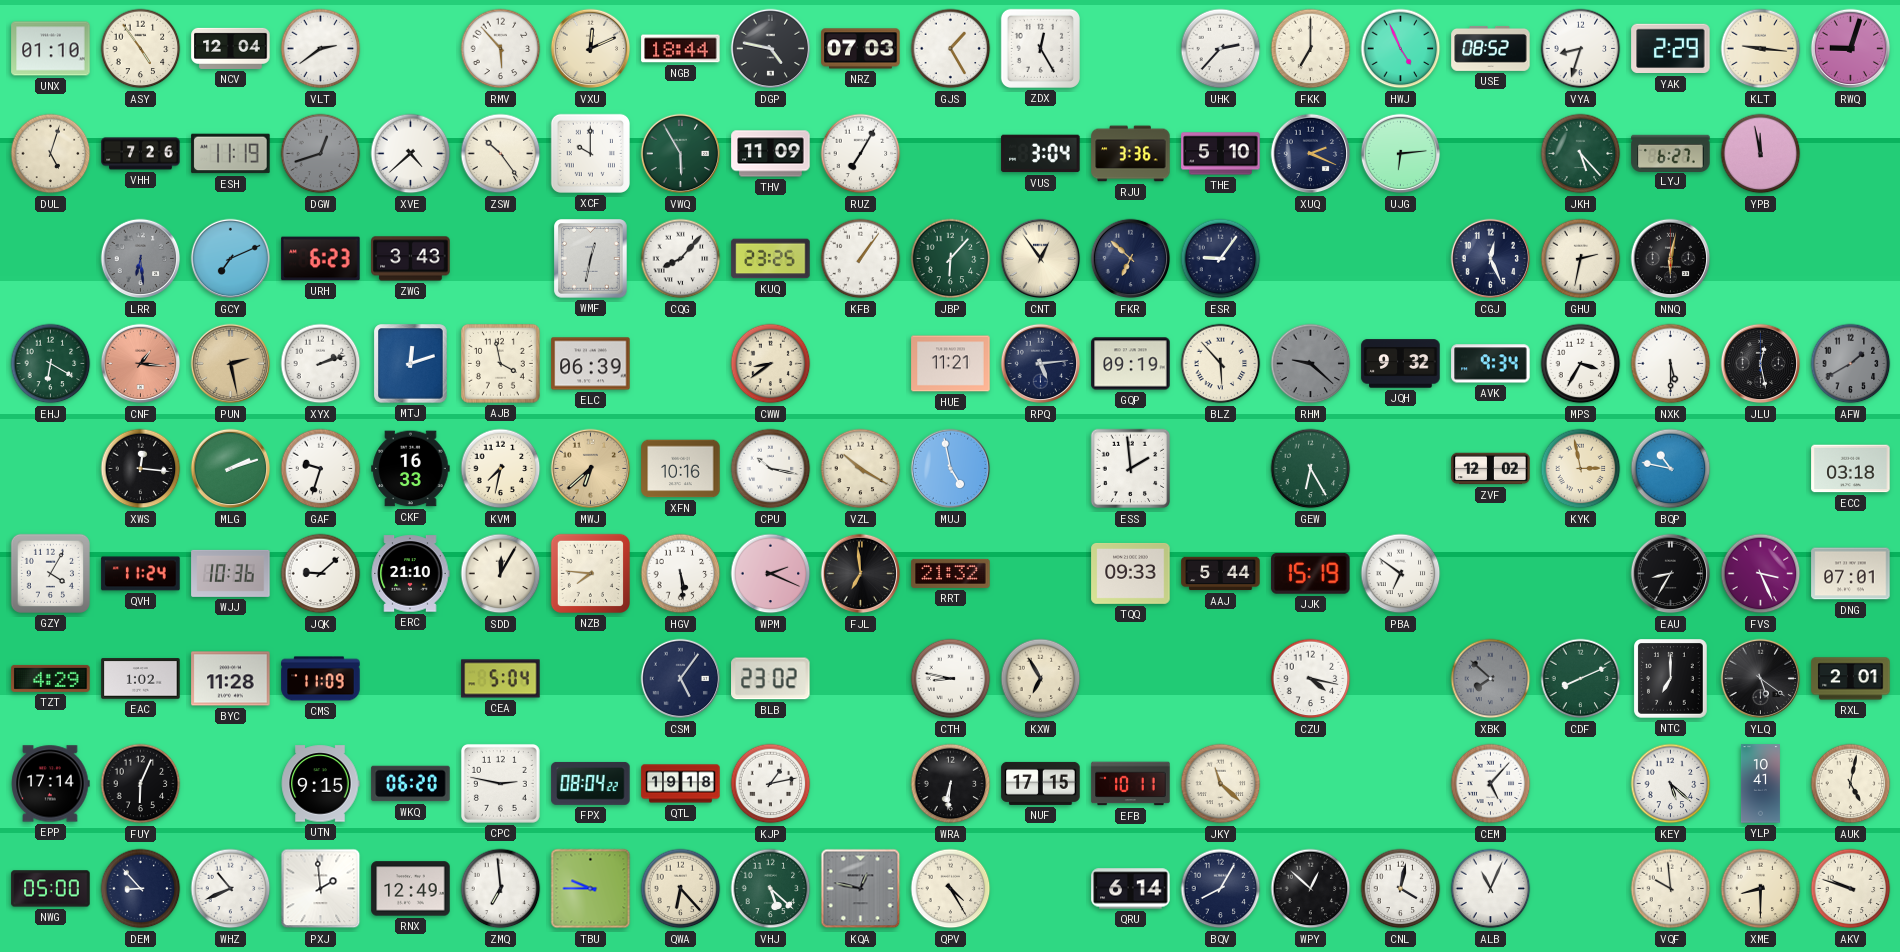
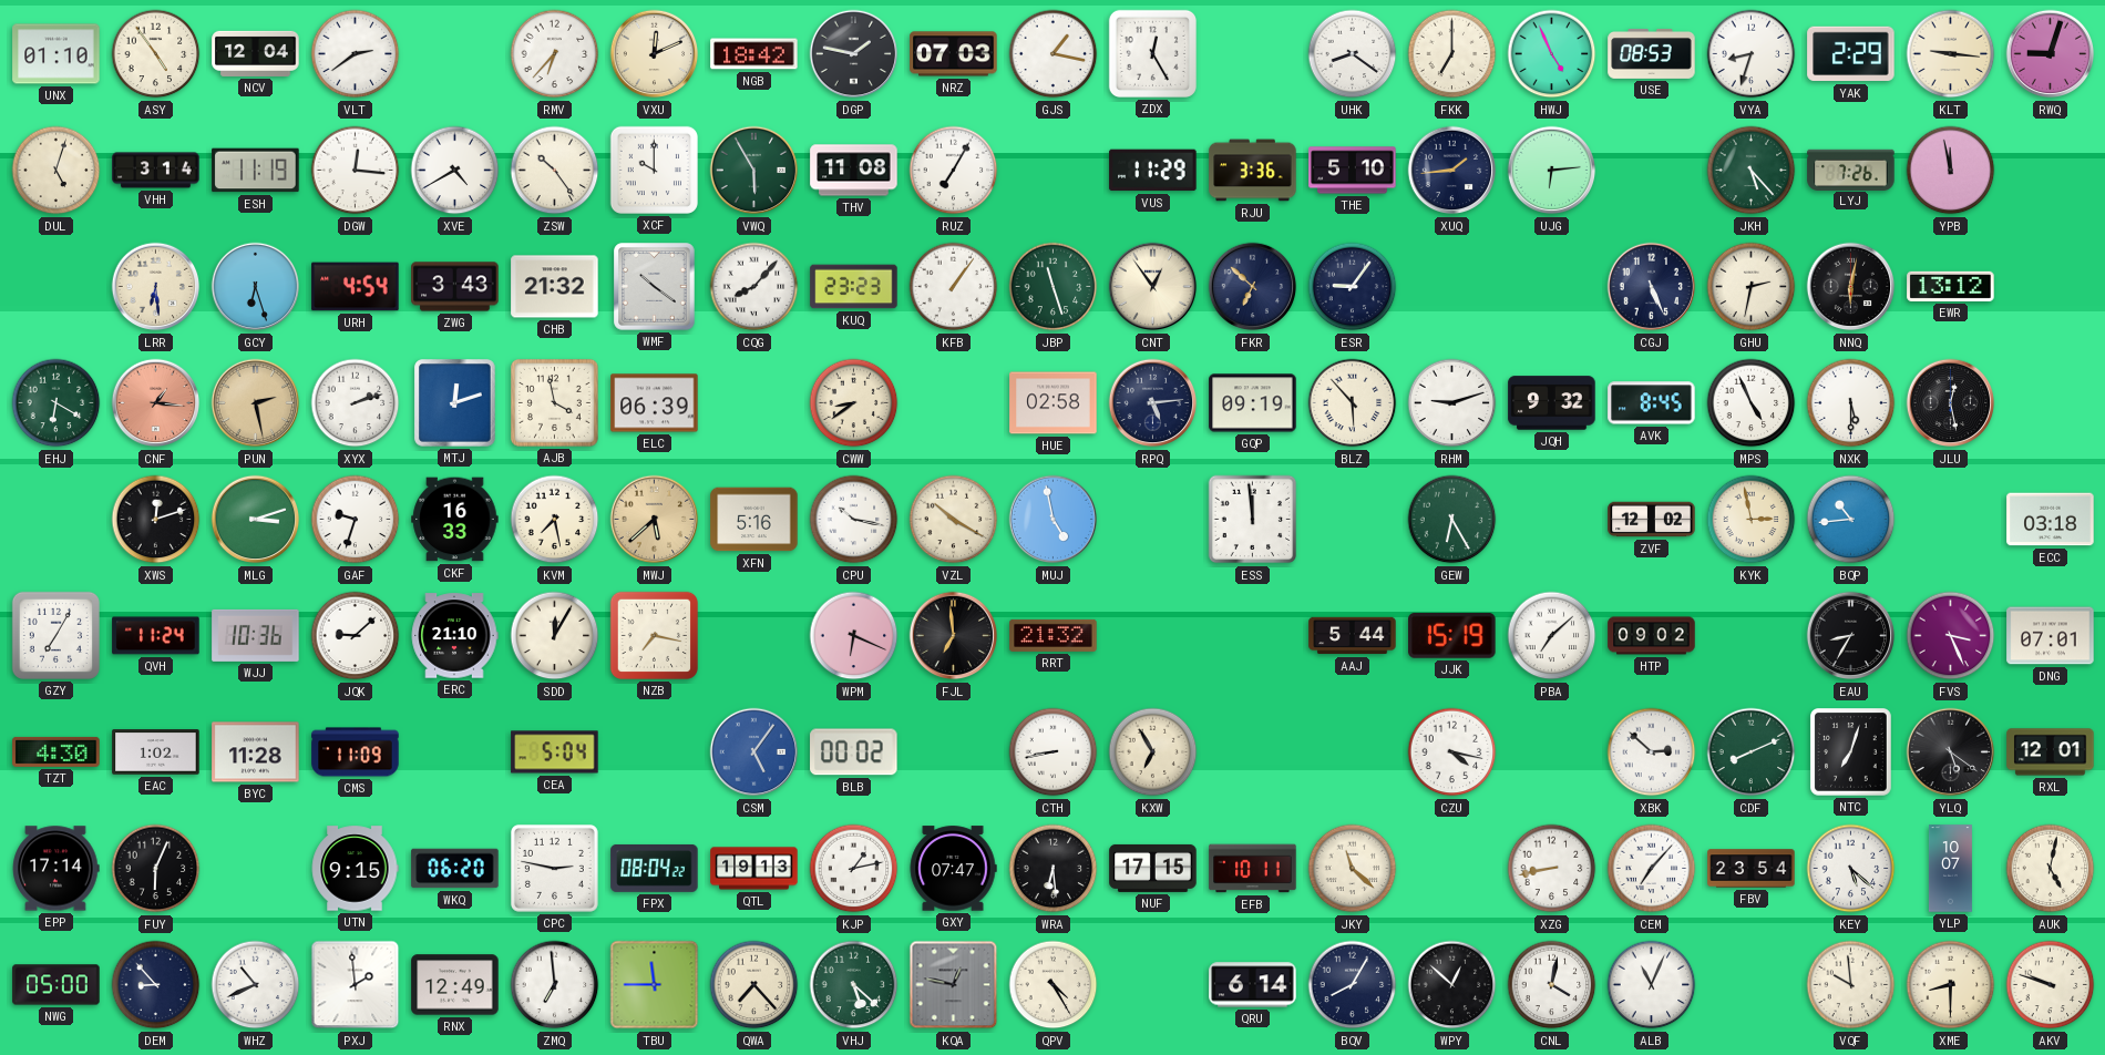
RMV: 5:53 -> 6:37
NGB: 18:44 -> 18:42
DGP: 4:47 -> 1:47
GJS: 1:25 -> 1:17
UHK: 2:37 -> 8:21
USE: 08:52 -> 08:53
VHH: 7:26 -> 3:14
DGW: 12:42 -> 12:16
DGW dial: grey -> white
XVE: 4:38 -> 4:40
THV: 11:09 -> 11:08
VUS: 3:04 -> 11:29
XUQ: 2:19 -> 1:44
LYJ: 6:27 -> 7:26
LRR dial: grey -> cream
GCY: 7:11 -> 6:27
URH: 6:23 -> 4:54
CHB: none -> 21:32
WMF: 12:32 -> 10:21
KUQ: 23:25 -> 23:23
JBP: 6:07 -> 11:27
CGJ: 12:26 -> 5:26
EWR: none -> 13:12
HUE: 11:21 -> 02:58
RHM: 9:22 -> 9:12
RHM dial: grey -> white
AVK: 9:34 -> 8:45
MPS: 3:35 -> 4:56
AFW: 1:40 -> none
XWS: 12:16 -> 12:12
MLG: 2:12 -> 3:12
KVM: 7:32 -> 7:28
MWJ: 6:38 -> 5:38
XFN: 10:16 -> 5:16
ESS: 1:59 -> 11:59
BQP: 10:47 -> 10:44
GZY: 4:05 -> 7:05
NZB: 7:46 -> 7:17
HGV: 5:29 -> none
WPM: 2:19 -> 6:19
TQQ: 09:33 -> none
PBA: 6:51 -> 7:08
HTP: none -> 09:02
TZT: 4:29 -> 4:30
CSM dial: navy -> blue
BLB: 23:02 -> 00:02
CTH: 8:47 -> 8:43
XBK: 7:52 -> 2:52
XBK dial: grey -> white
NTC: 7:00 -> 7:03
RXL: 2:01 -> 12:01
QTL: 19:18 -> 19:13
GXY: none -> 07:47
WRA: 6:31 -> 6:29
XZG: none -> 8:43
CEM: 5:07 -> 7:07
FBV: none -> 23:54
YLP: 10:41 -> 10:07
TBU: 9:45 -> 11:45
QWA: 6:23 -> 7:23
